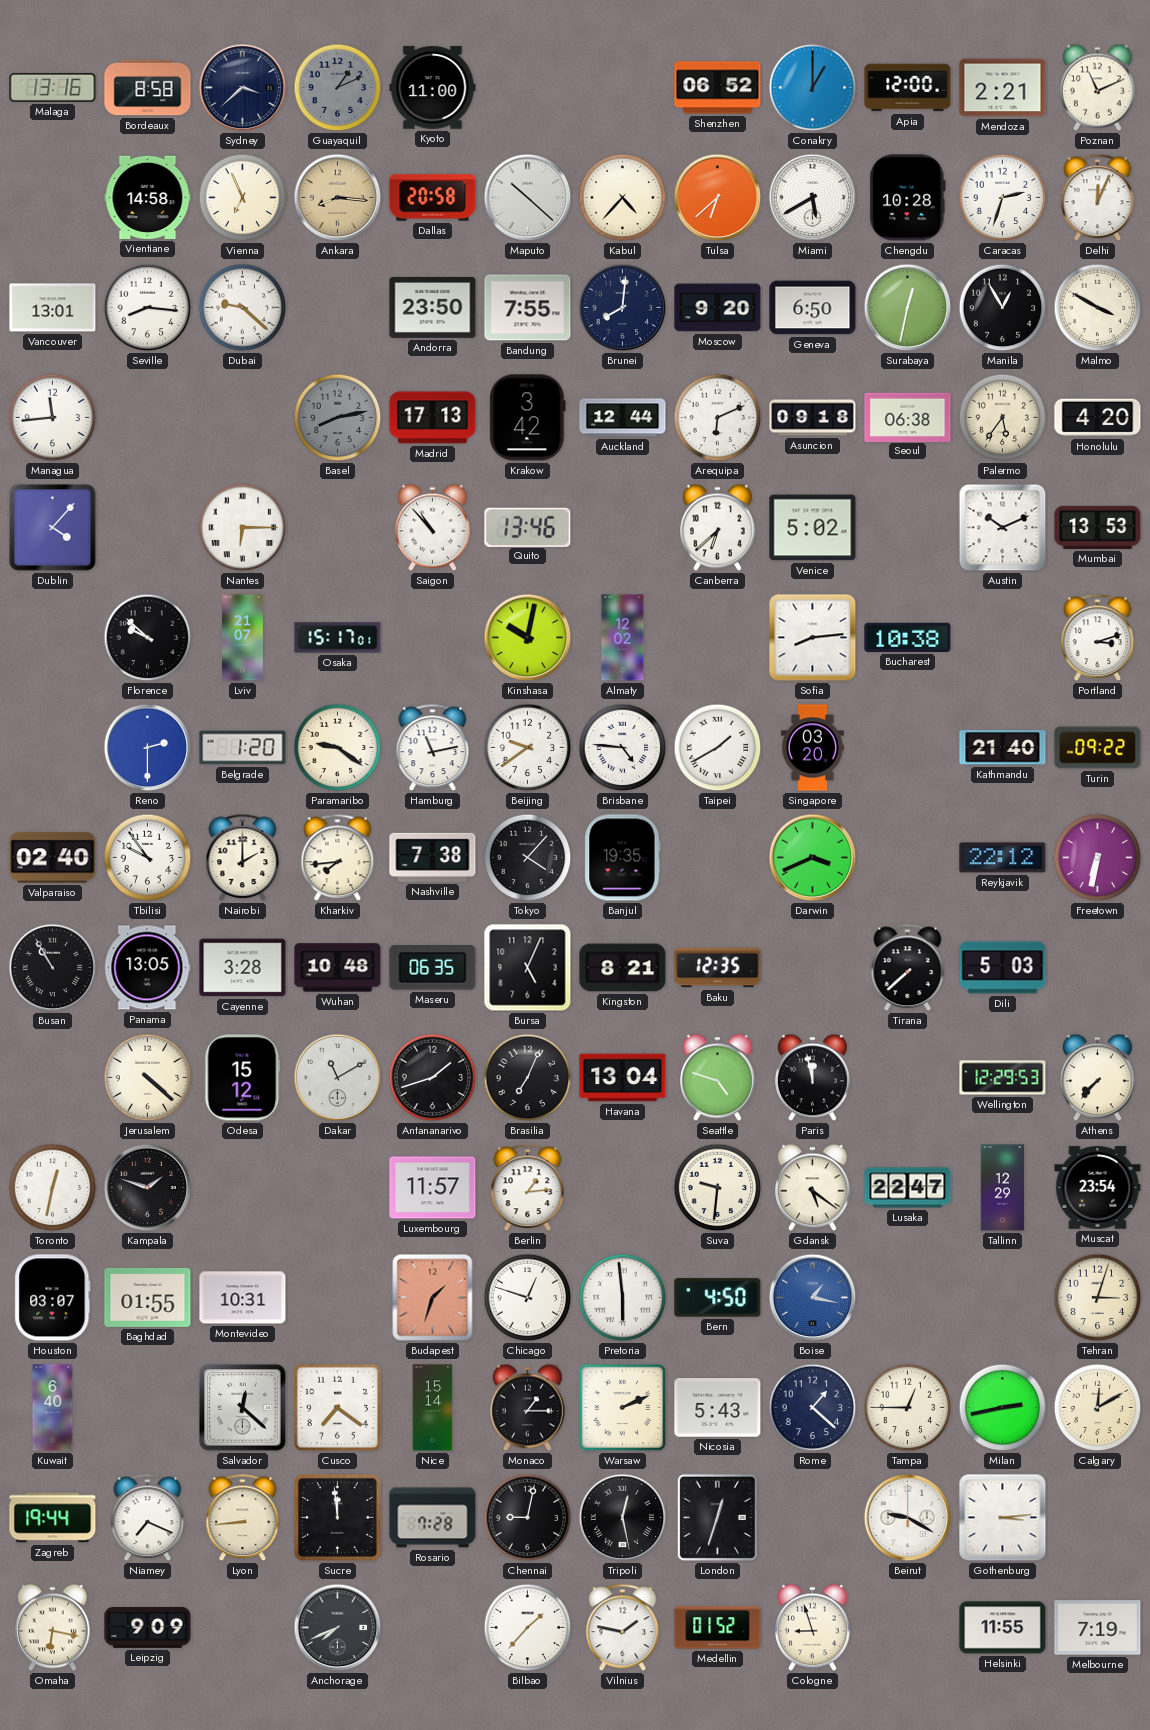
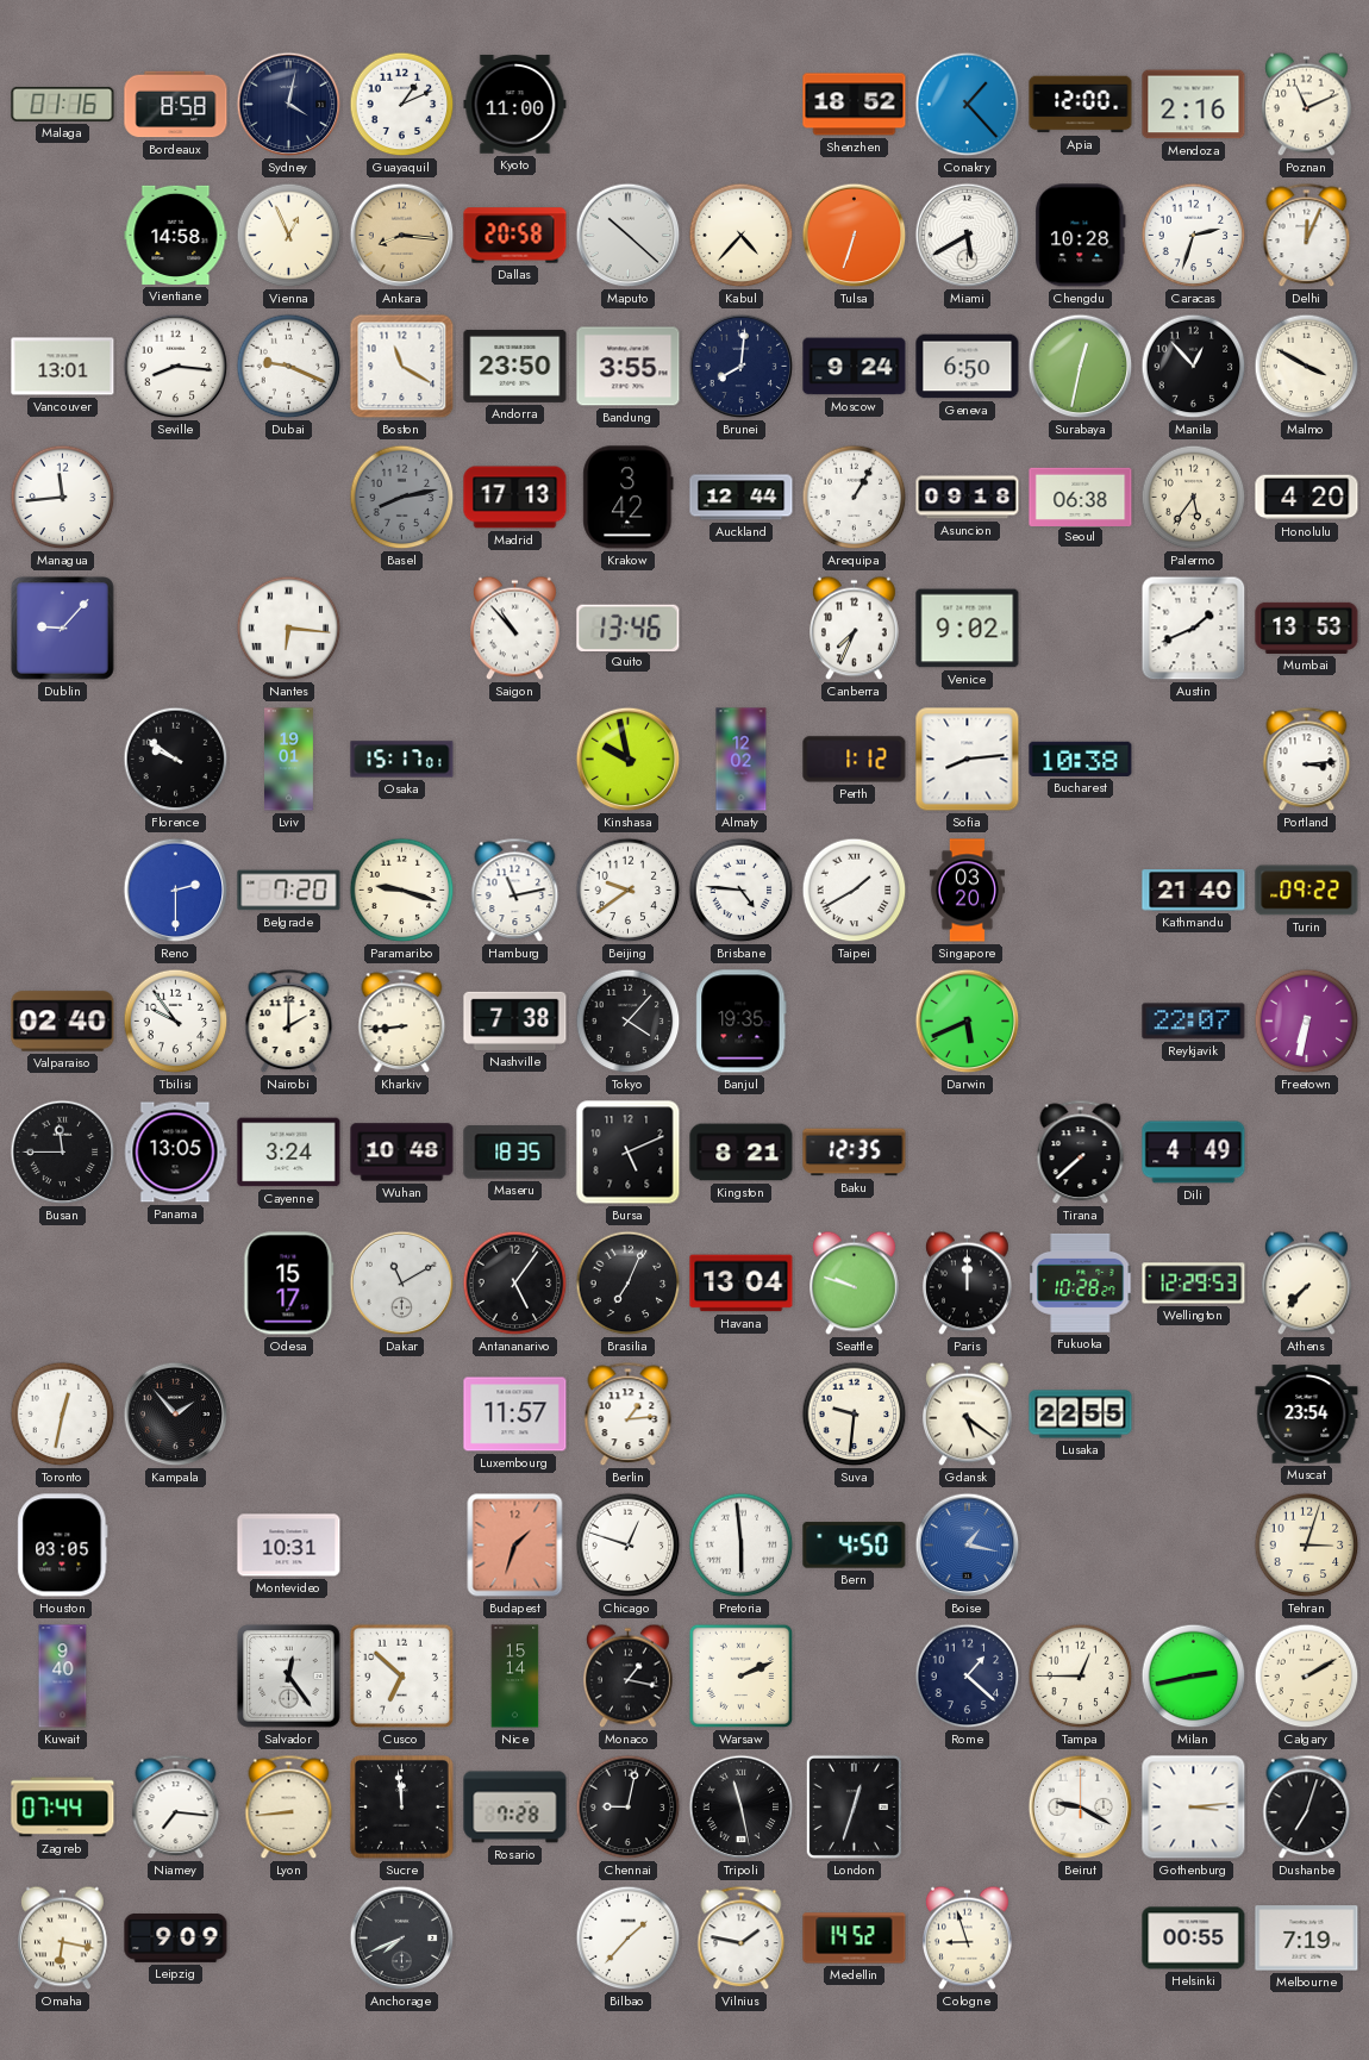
Malaga: 13:16 -> 01:16
Sydney: 3:38 -> 4:02
Guayaquil dial: grey -> white
Shenzhen: 06:52 -> 18:52
Conakry: 1:00 -> 1:23
Mendoza: 2:21 -> 2:16
Vienna: 6:56 -> 12:56
Tulsa: 6:38 -> 6:33
Dubai: 9:22 -> 9:19
Boston: none -> 11:20
Bandung: 7:55 -> 3:55
Moscow: 9:20 -> 9:24
Manila: 12:55 -> 12:53
Arequipa: 6:11 -> 1:05
Dublin: 4:07 -> 9:07
Nantes: 6:15 -> 6:16
Canberra: 6:38 -> 7:34
Venice: 5:02 -> 9:02
Austin: 10:11 -> 1:41
Florence: 9:52 -> 9:51
Lviv: 21:07 -> 19:01
Kinshasa: 10:02 -> 9:58
Perth: none -> 1:12
Portland: 3:12 -> 3:14
Belgrade: 1:20 -> 7:20
Paramaribo: 9:21 -> 9:18
Kharkiv: 7:44 -> 8:44
Darwin: 3:41 -> 5:41
Reykjavik: 22:12 -> 22:07
Busan: 10:55 -> 11:45
Cayenne: 3:28 -> 3:24
Maseru: 06:35 -> 18:35
Bursa: 5:04 -> 5:11
Dili: 5:03 -> 4:49
Jerusalem: 4:22 -> none
Odesa: 15:12 -> 15:17
Antananarivo: 1:42 -> 5:06
Seattle: 4:48 -> 9:48
Paris: 11:58 -> 12:00
Fukuoka: none -> 10:28
Kampala: 1:48 -> 1:53
Lusaka: 22:47 -> 22:55
Tallinn: 12:29 -> none
Houston: 03:07 -> 03:05
Baghdad: 01:55 -> none
Kuwait: 6:40 -> 9:40
Salvador: 12:22 -> 12:24
Cusco: 7:21 -> 6:52
Monaco: 1:15 -> 1:17
Nicosia: 5:43 -> none
Calgary: 12:10 -> 2:10
Zagreb: 19:44 -> 07:44
Niamey: 7:19 -> 7:16
Tripoli: 12:28 -> 11:28
Dushanbe: none -> 7:03
Medellin: 01:52 -> 14:52
Helsinki: 11:55 -> 00:55
